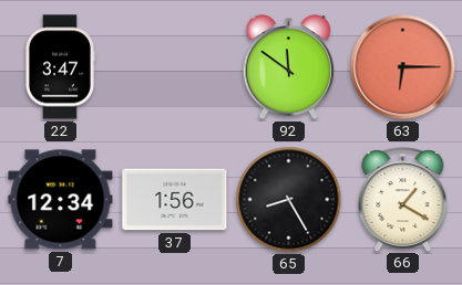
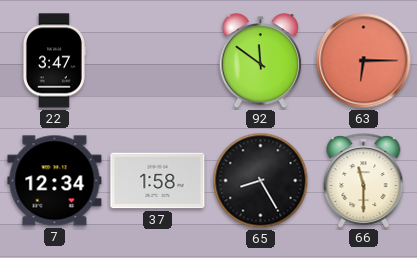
37: 1:56 -> 1:58
66: 1:20 -> 11:30
